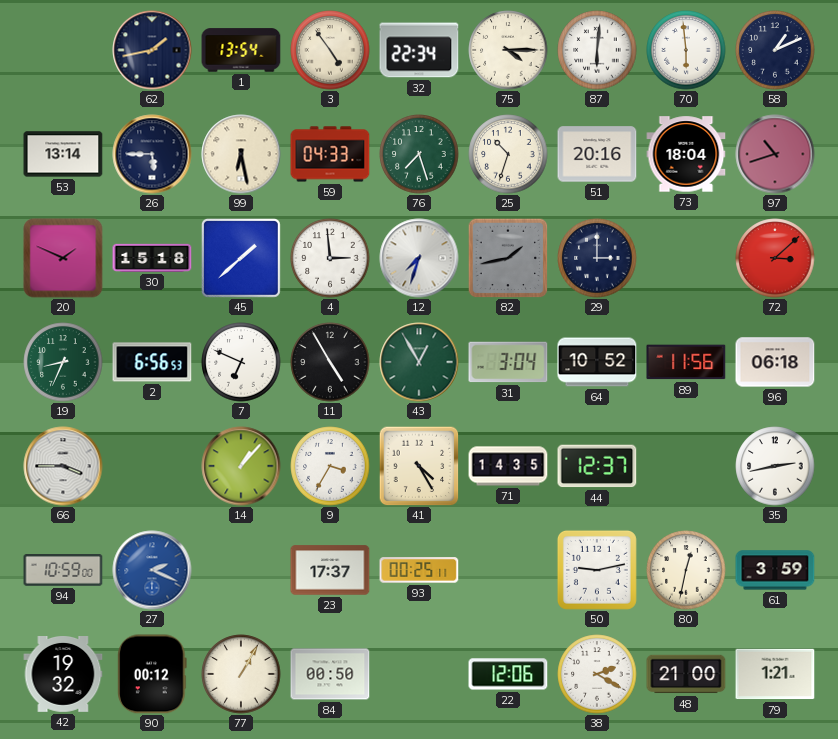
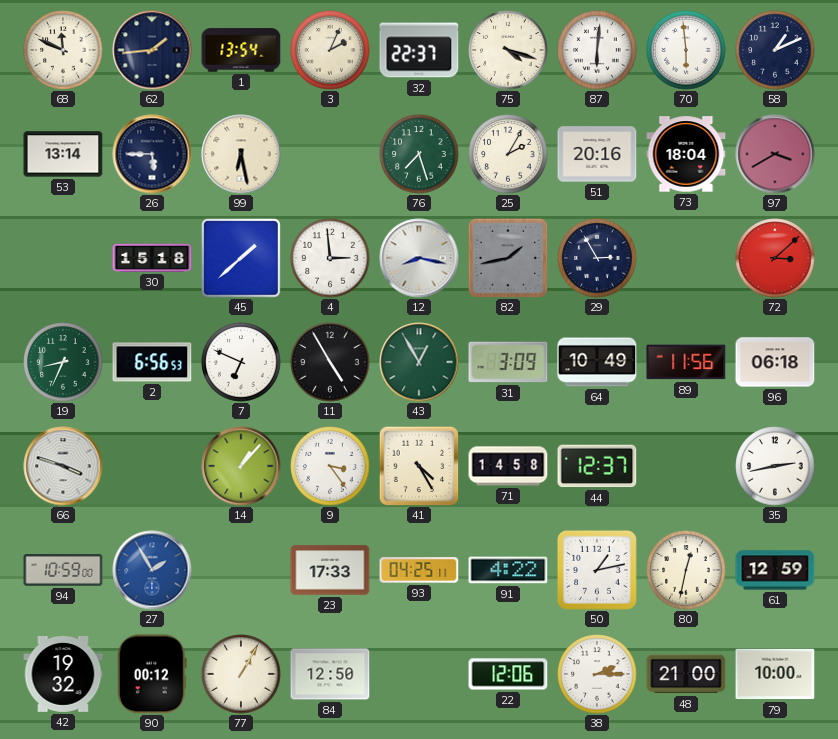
68: none -> 11:49
62: 1:43 -> 1:44
3: 4:54 -> 2:04
32: 22:34 -> 22:37
75: 4:15 -> 4:18
59: 04:33 -> none
25: 10:33 -> 2:05
97: 10:42 -> 3:40
20: 1:49 -> none
12: 7:33 -> 8:17
29: 3:00 -> 2:55
31: 3:04 -> 3:09
64: 10:52 -> 10:49
66: 3:45 -> 3:48
9: 3:35 -> 3:24
71: 14:35 -> 14:58
27: 2:19 -> 1:55
23: 17:37 -> 17:33
93: 00:25 -> 04:25
91: none -> 4:22
50: 9:13 -> 1:13
61: 3:59 -> 12:59
84: 00:50 -> 12:50
38: 2:20 -> 2:15
79: 1:21 -> 10:00
